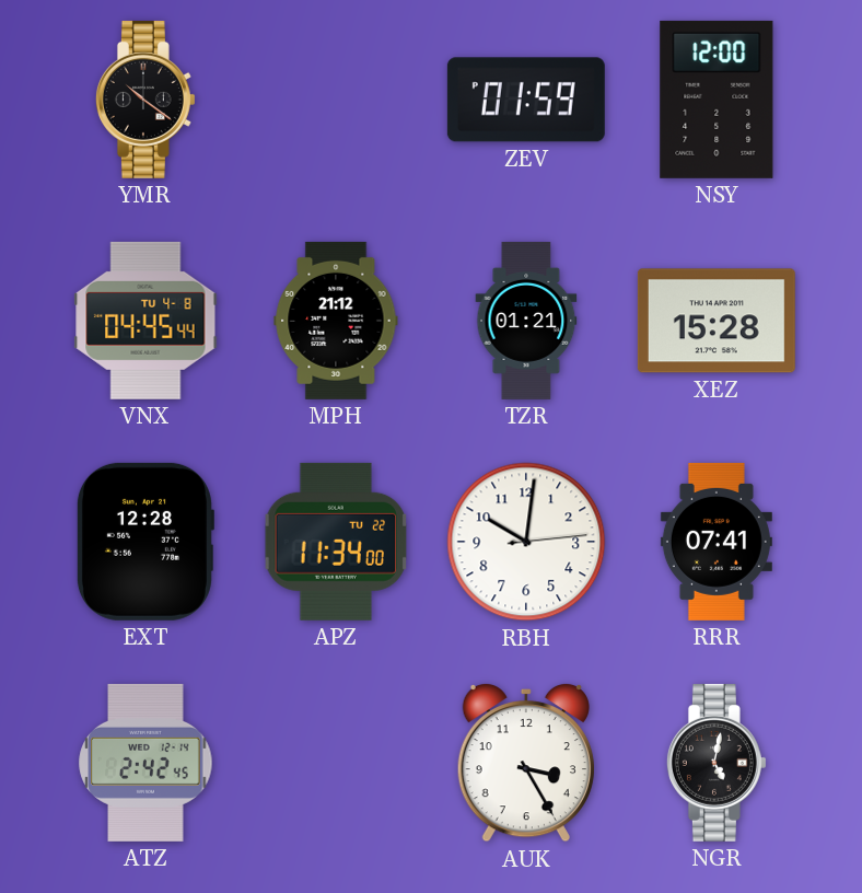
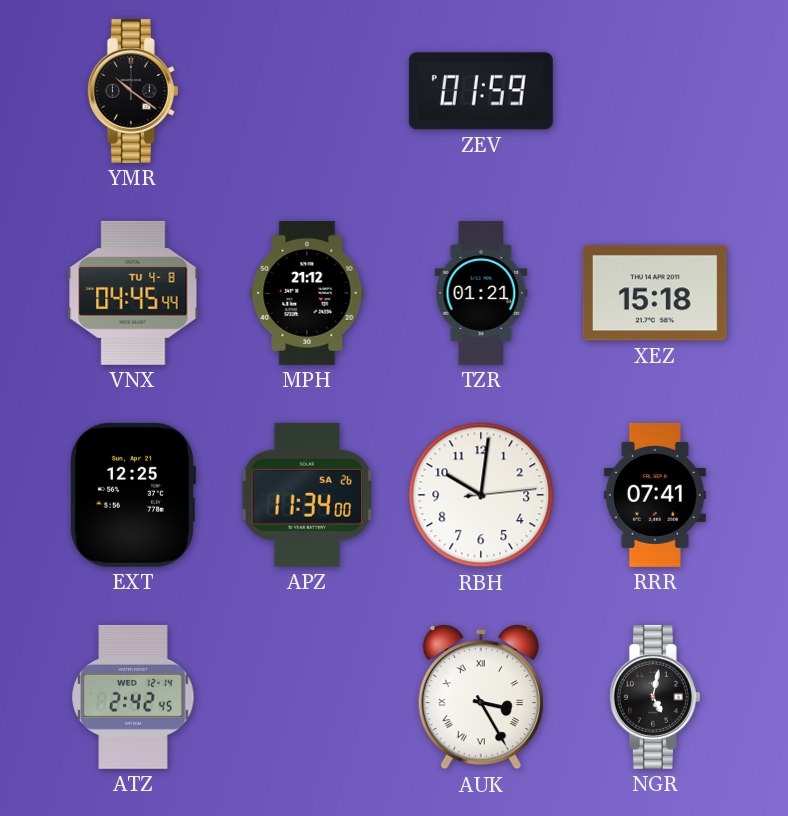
NSY: 12:00 -> none
XEZ: 15:28 -> 15:18
EXT: 12:28 -> 12:25
APZ date: TU 22 -> SA 26
AUK numerals: Arabic -> Roman
